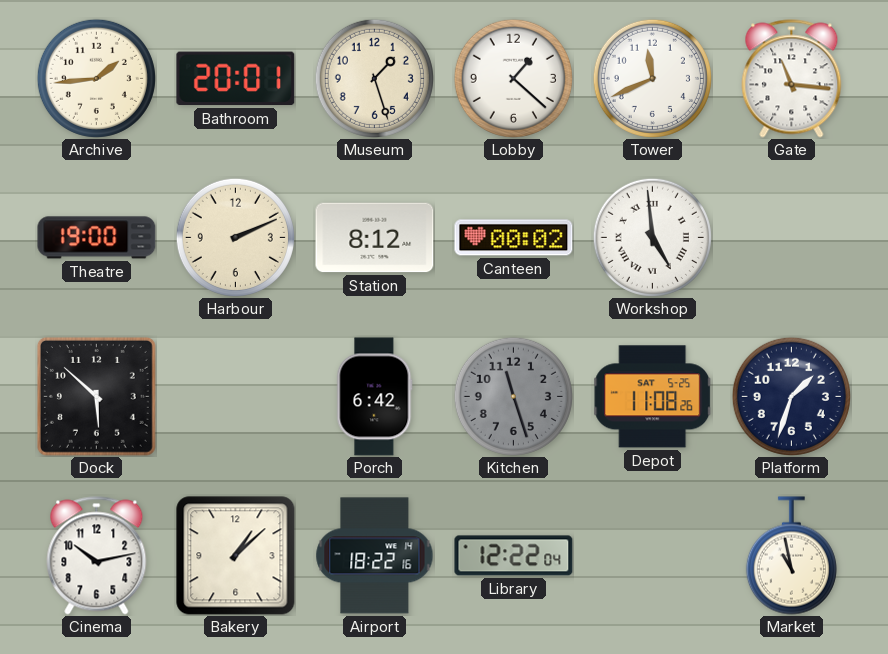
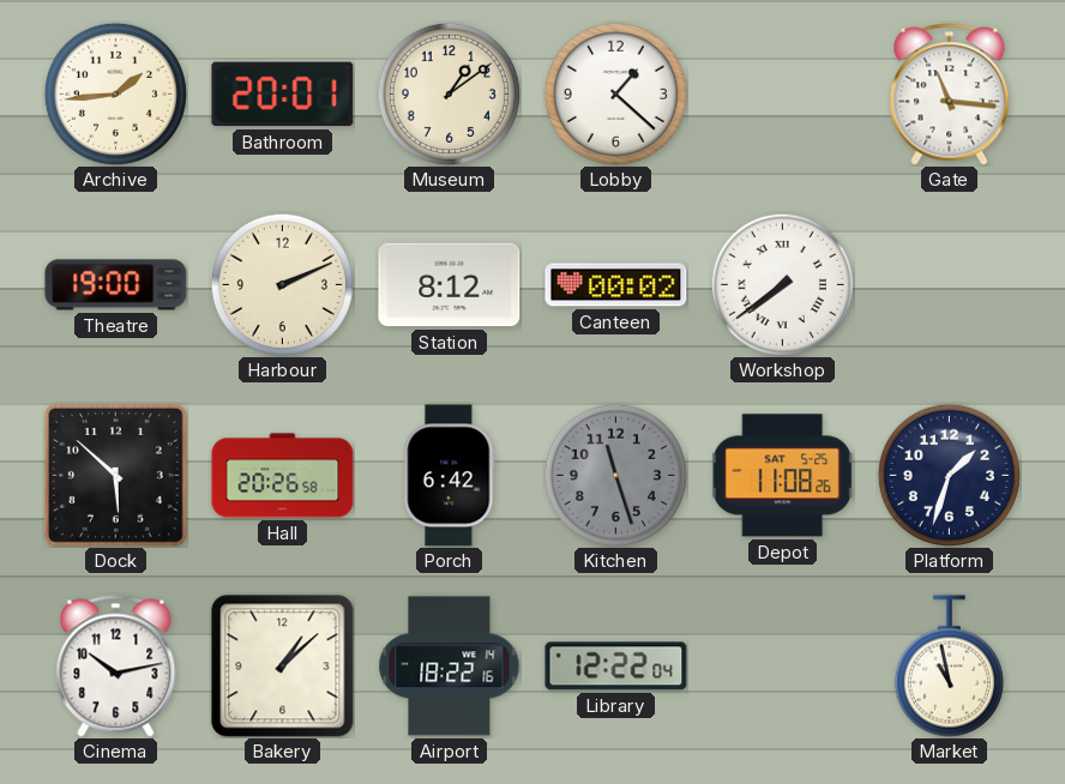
Museum: 1:27 -> 1:09
Tower: 11:41 -> none
Workshop: 4:59 -> 7:39
Hall: none -> 20:26
